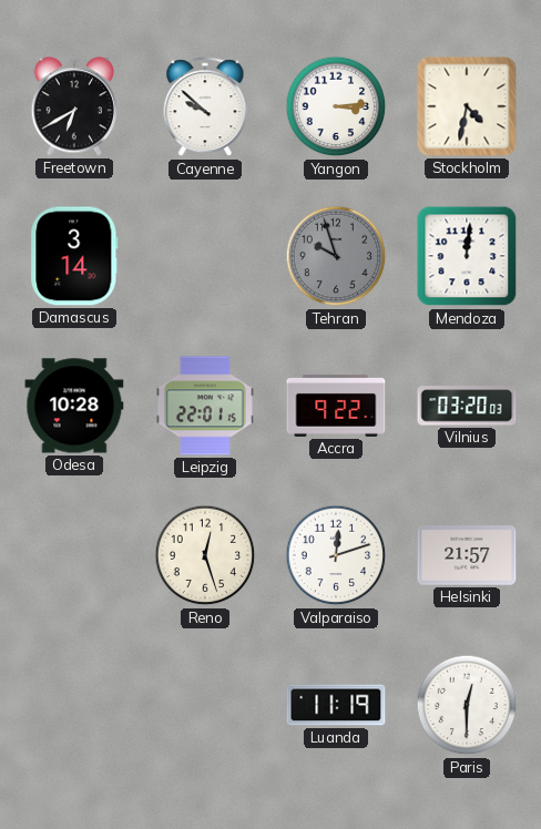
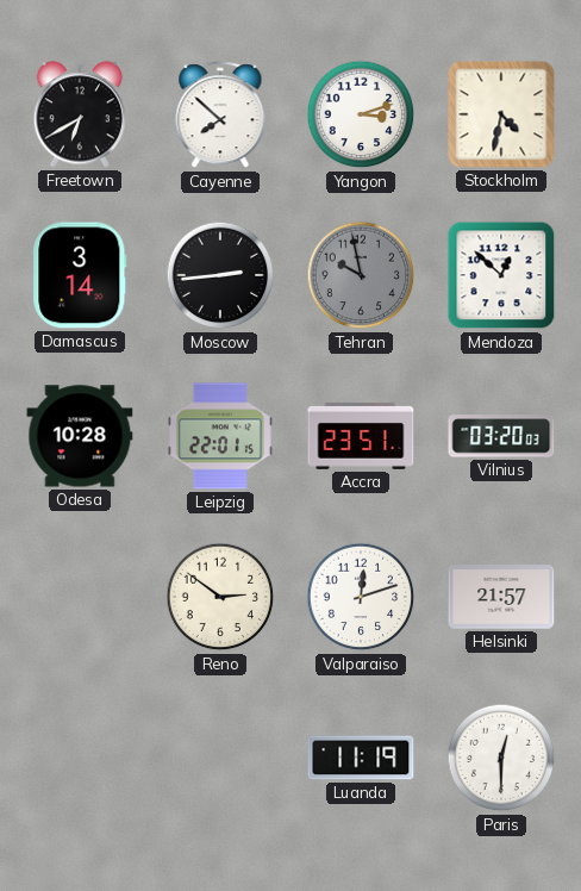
Cayenne: 9:52 -> 7:52
Yangon: 3:14 -> 3:12
Moscow: none -> 2:44
Tehran: 9:57 -> 9:58
Mendoza: 12:01 -> 12:52
Accra: 9:22 -> 23:51
Reno: 12:27 -> 2:51
